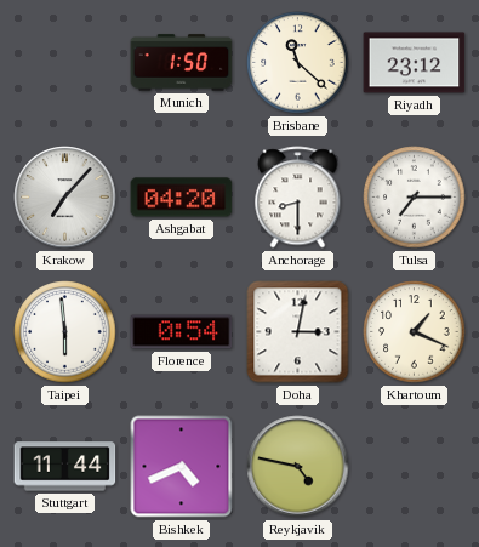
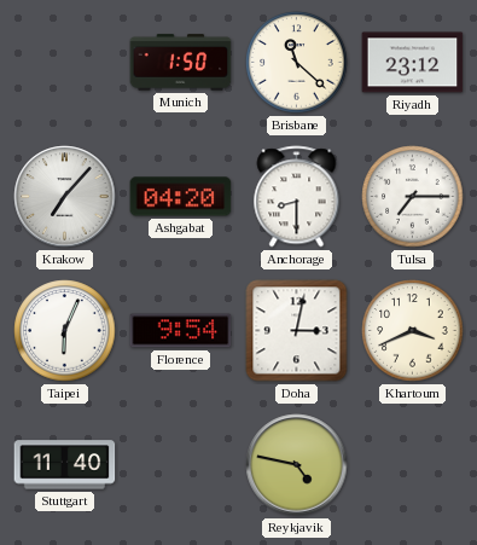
Taipei: 5:59 -> 6:04
Florence: 0:54 -> 9:54
Khartoum: 1:19 -> 3:41
Stuttgart: 11:44 -> 11:40
Bishkek: 4:41 -> none
